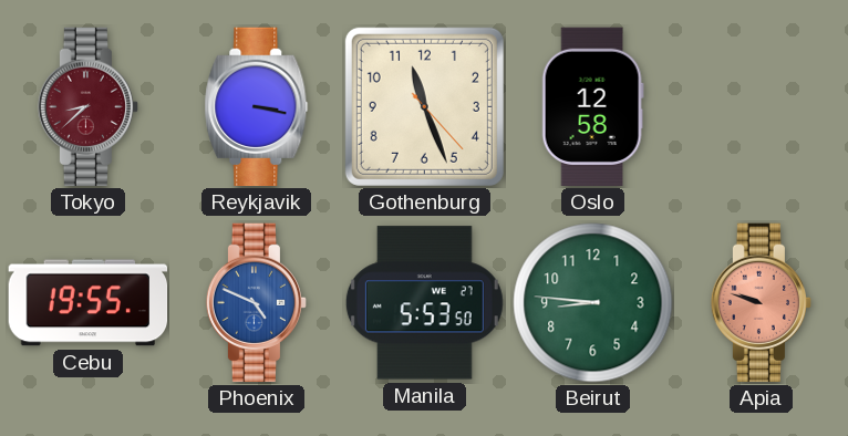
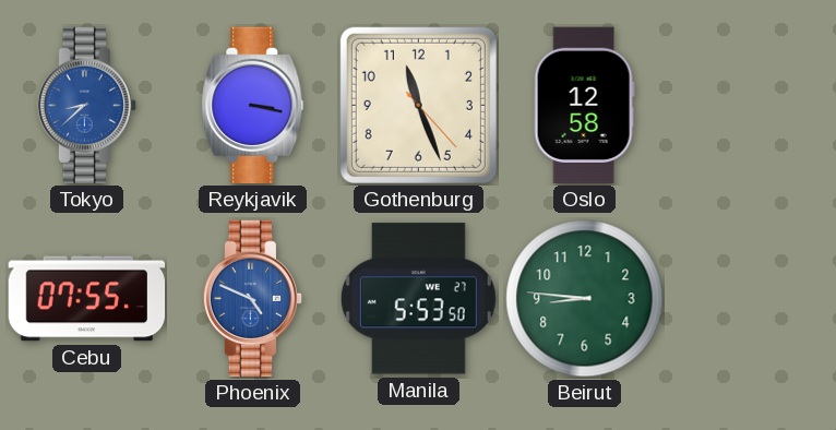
Tokyo dial: burgundy -> blue
Cebu: 19:55 -> 07:55
Apia: 9:48 -> none
